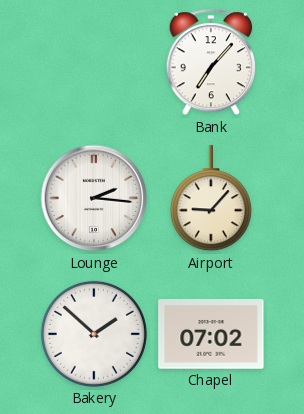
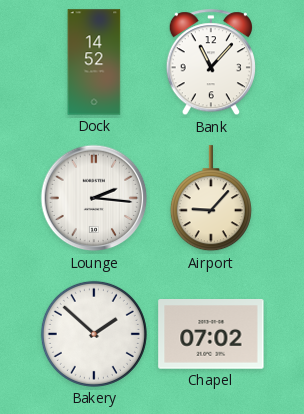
Dock: none -> 14:52
Bank: 7:07 -> 11:07
